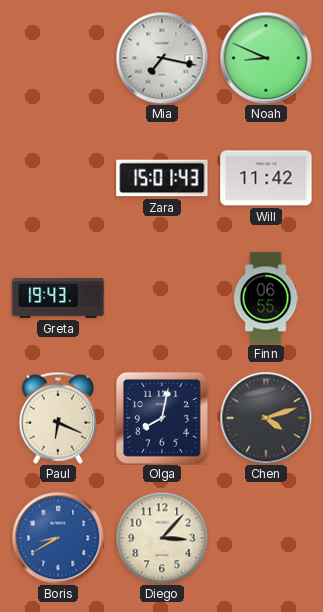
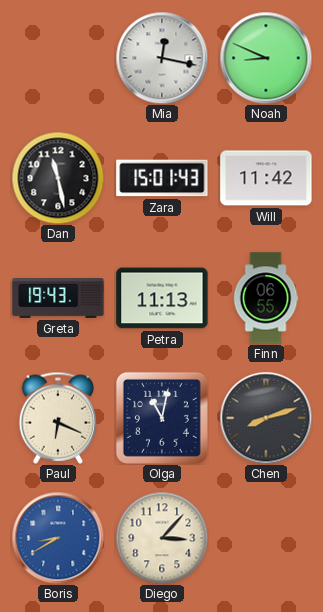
Mia: 7:17 -> 12:17
Dan: none -> 11:28
Petra: none -> 11:13
Olga: 8:02 -> 11:02
Chen: 4:12 -> 8:12
